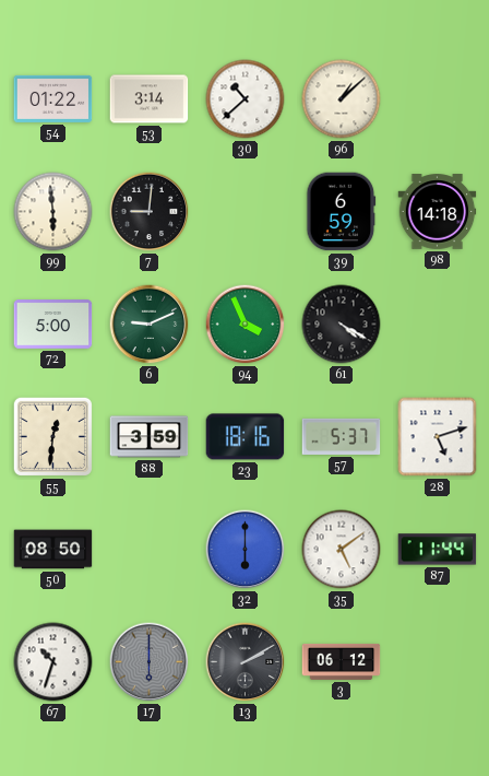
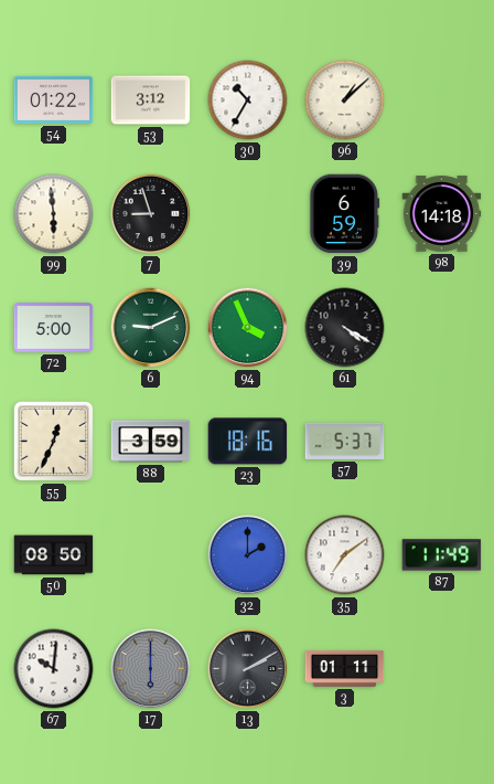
53: 3:14 -> 3:12
30: 10:38 -> 10:35
7: 9:01 -> 8:57
55: 12:31 -> 12:34
28: 5:12 -> none
32: 6:00 -> 2:00
35: 5:09 -> 7:09
87: 11:44 -> 11:49
67: 10:33 -> 10:01
3: 06:12 -> 01:11
